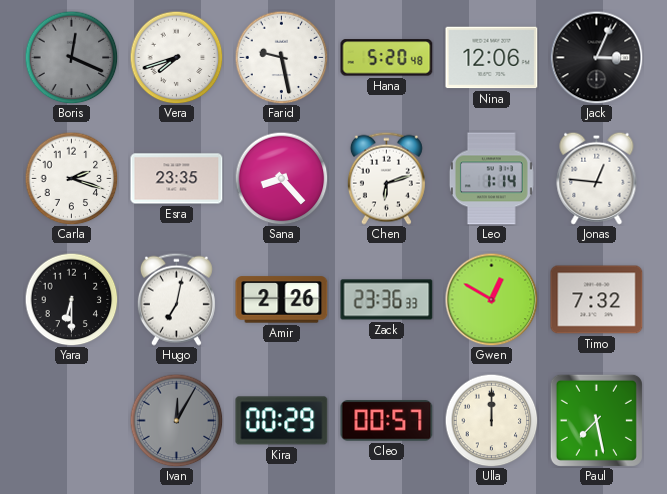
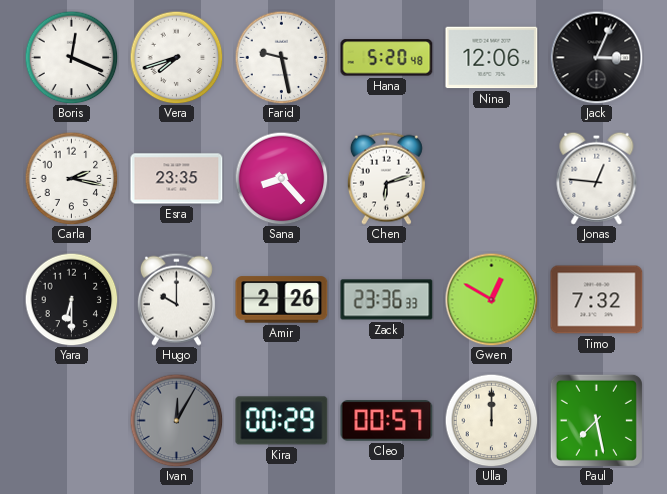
Boris dial: grey -> white
Carla: 2:18 -> 2:17
Leo: 1:14 -> none
Hugo: 7:02 -> 10:00
